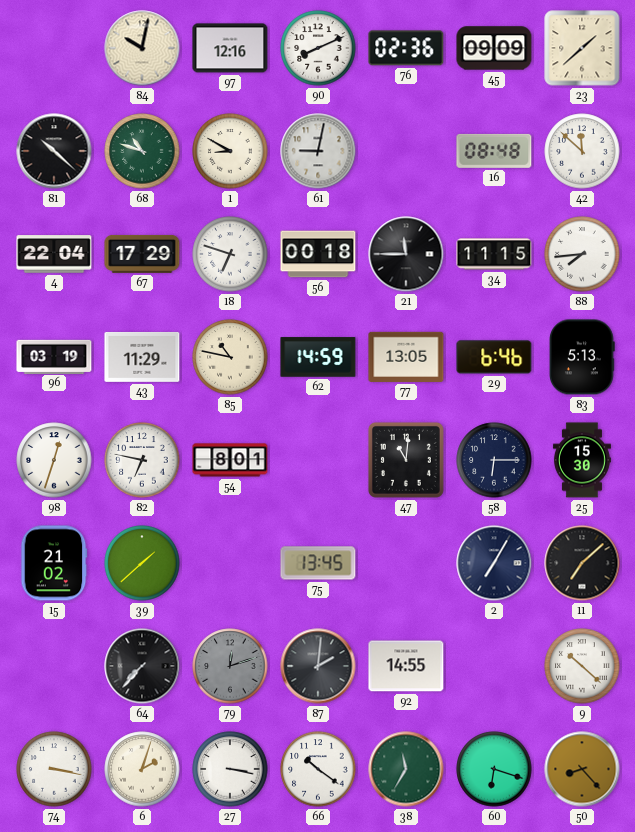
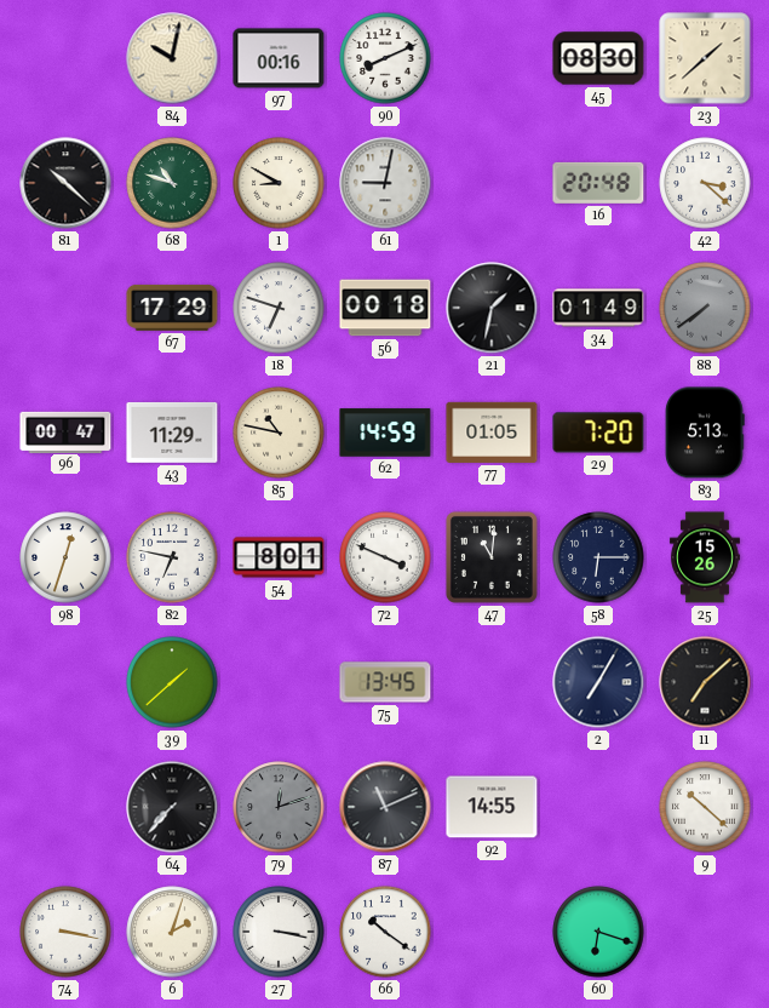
97: 12:16 -> 00:16
76: 02:36 -> none
45: 09:09 -> 08:30
16: 08:48 -> 20:48
42: 11:52 -> 3:22
4: 22:04 -> none
21: 11:45 -> 1:32
34: 11:15 -> 01:49
88: 7:44 -> 7:39
88 dial: white -> grey
96: 03:19 -> 00:47
77: 13:05 -> 01:05
29: 6:46 -> 7:20
72: none -> 3:49
25: 15:30 -> 15:26
15: 21:02 -> none
87: 2:01 -> 11:11
38: 11:35 -> none
50: 8:23 -> none
